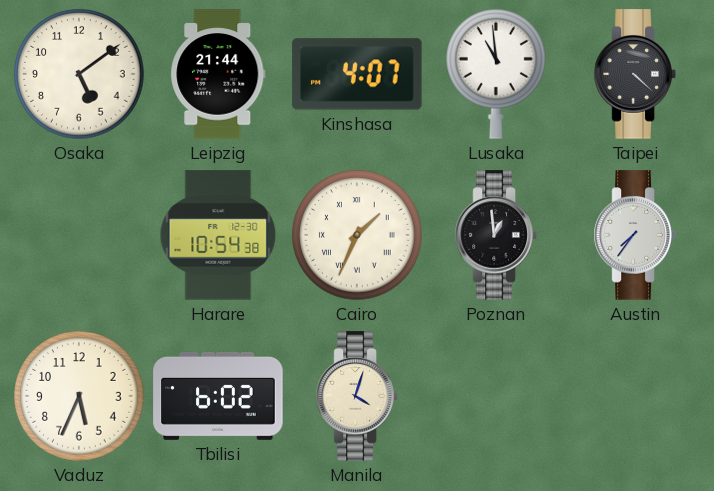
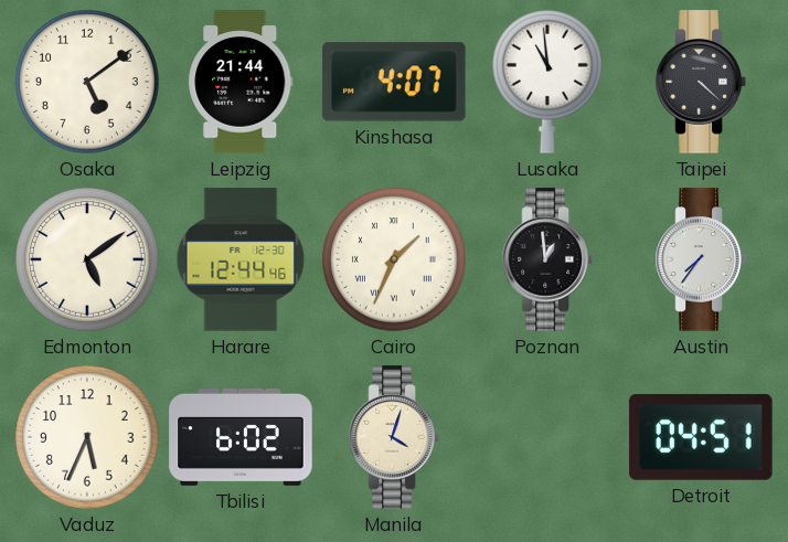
Edmonton: none -> 5:09
Harare: 10:54 -> 12:44
Detroit: none -> 04:51
